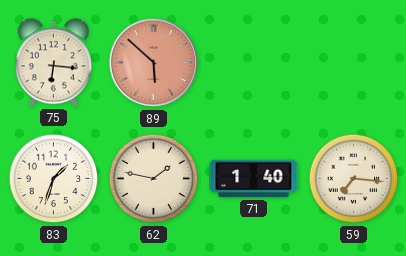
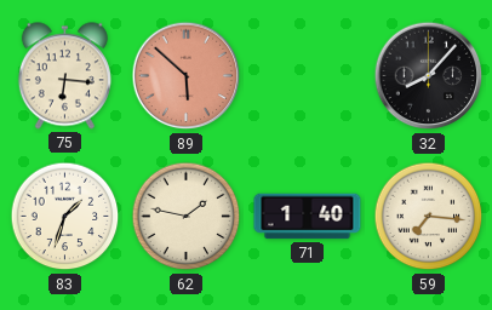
32: none -> 8:07
